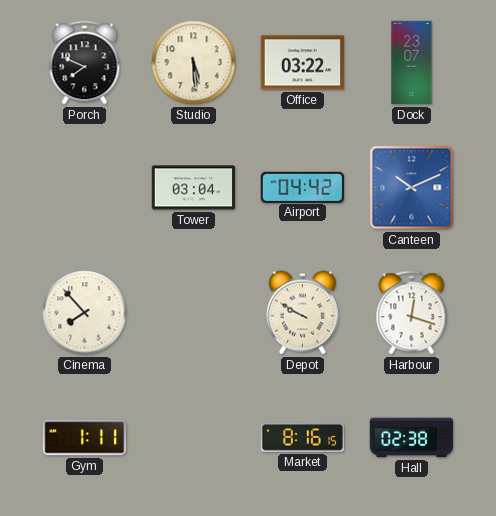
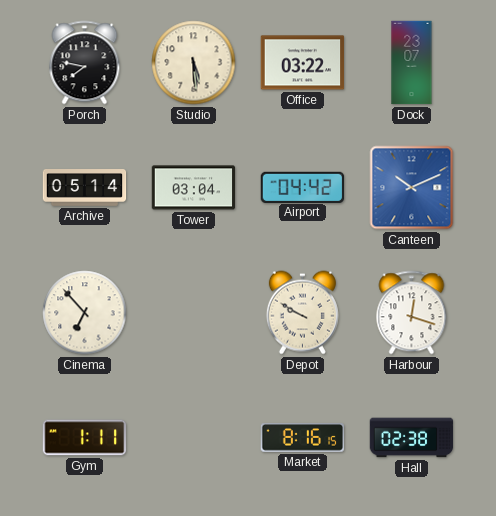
Porch: 7:49 -> 7:47
Archive: none -> 05:14
Cinema: 7:53 -> 6:53
